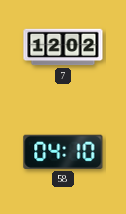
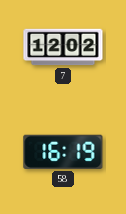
58: 04:10 -> 16:19
